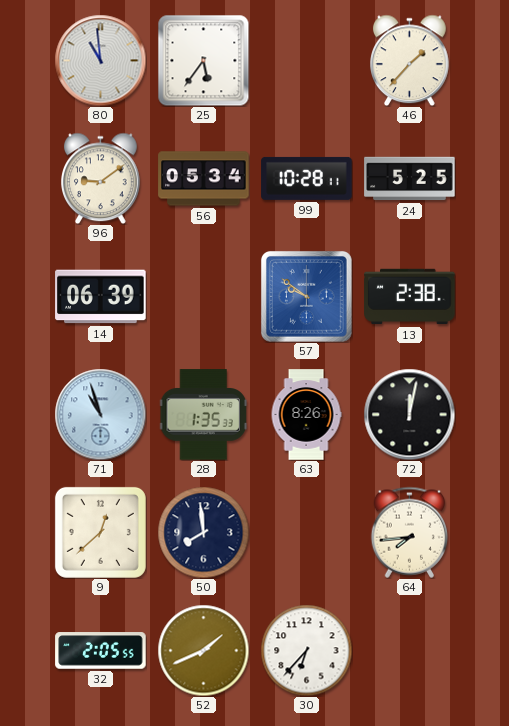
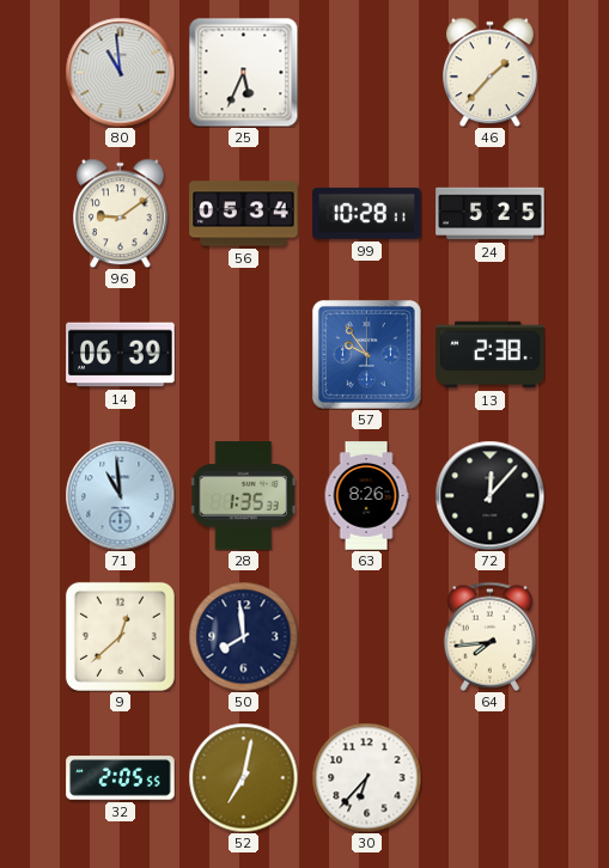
25: 5:36 -> 5:34
57: 9:51 -> 9:54
71: 10:57 -> 10:59
72: 12:02 -> 12:07
52: 1:41 -> 7:02
